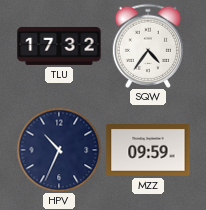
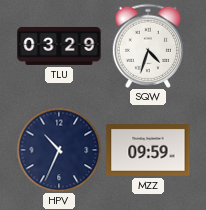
TLU: 17:32 -> 03:29
SQW: 4:36 -> 4:33
